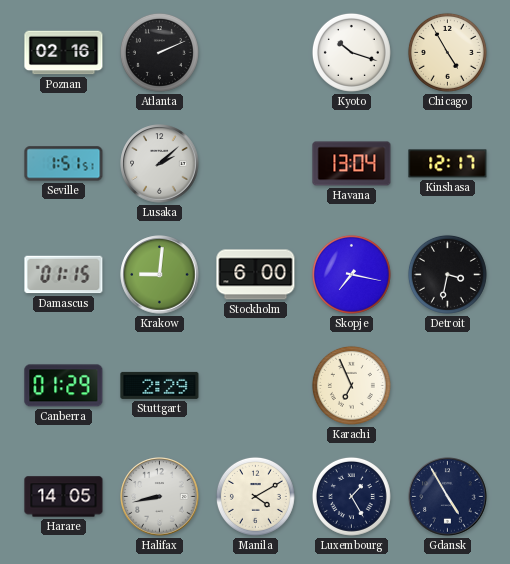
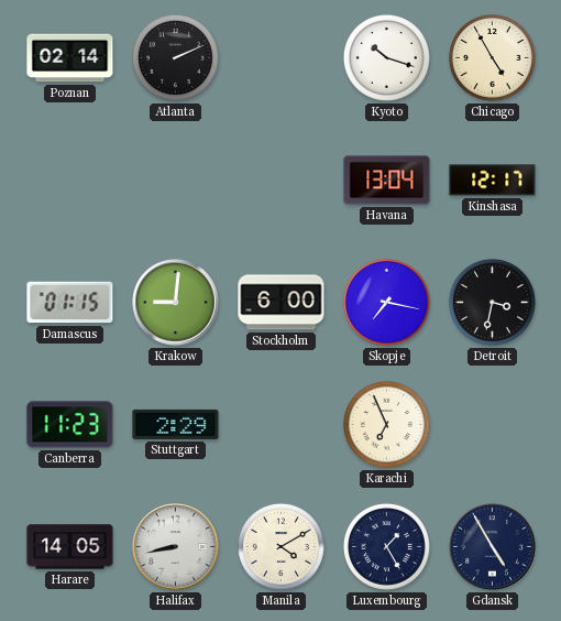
Poznan: 02:16 -> 02:14
Seville: 1:51 -> none
Lusaka: 2:08 -> none
Canberra: 01:29 -> 11:23
